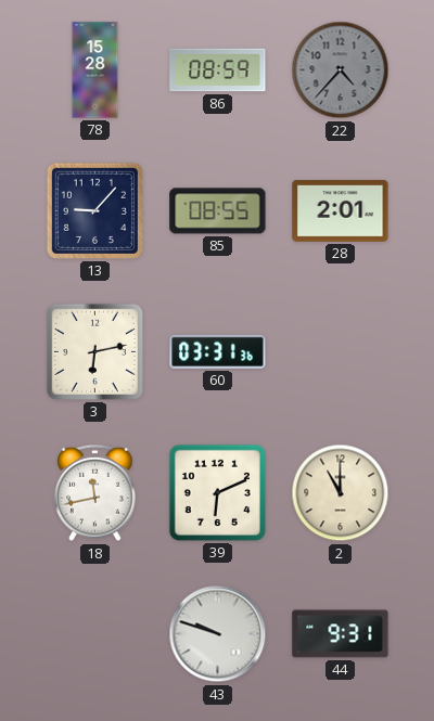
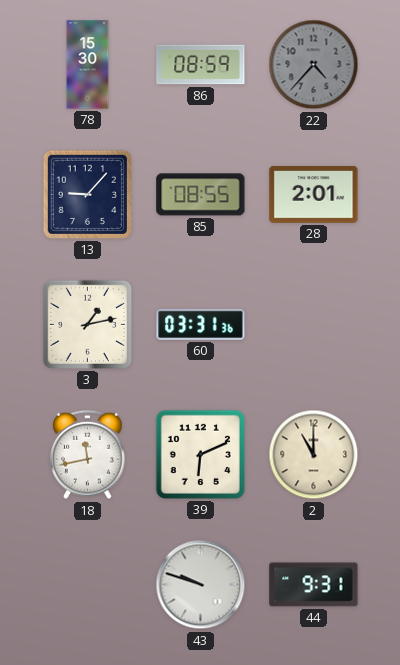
78: 15:28 -> 15:30
3: 6:13 -> 1:13
